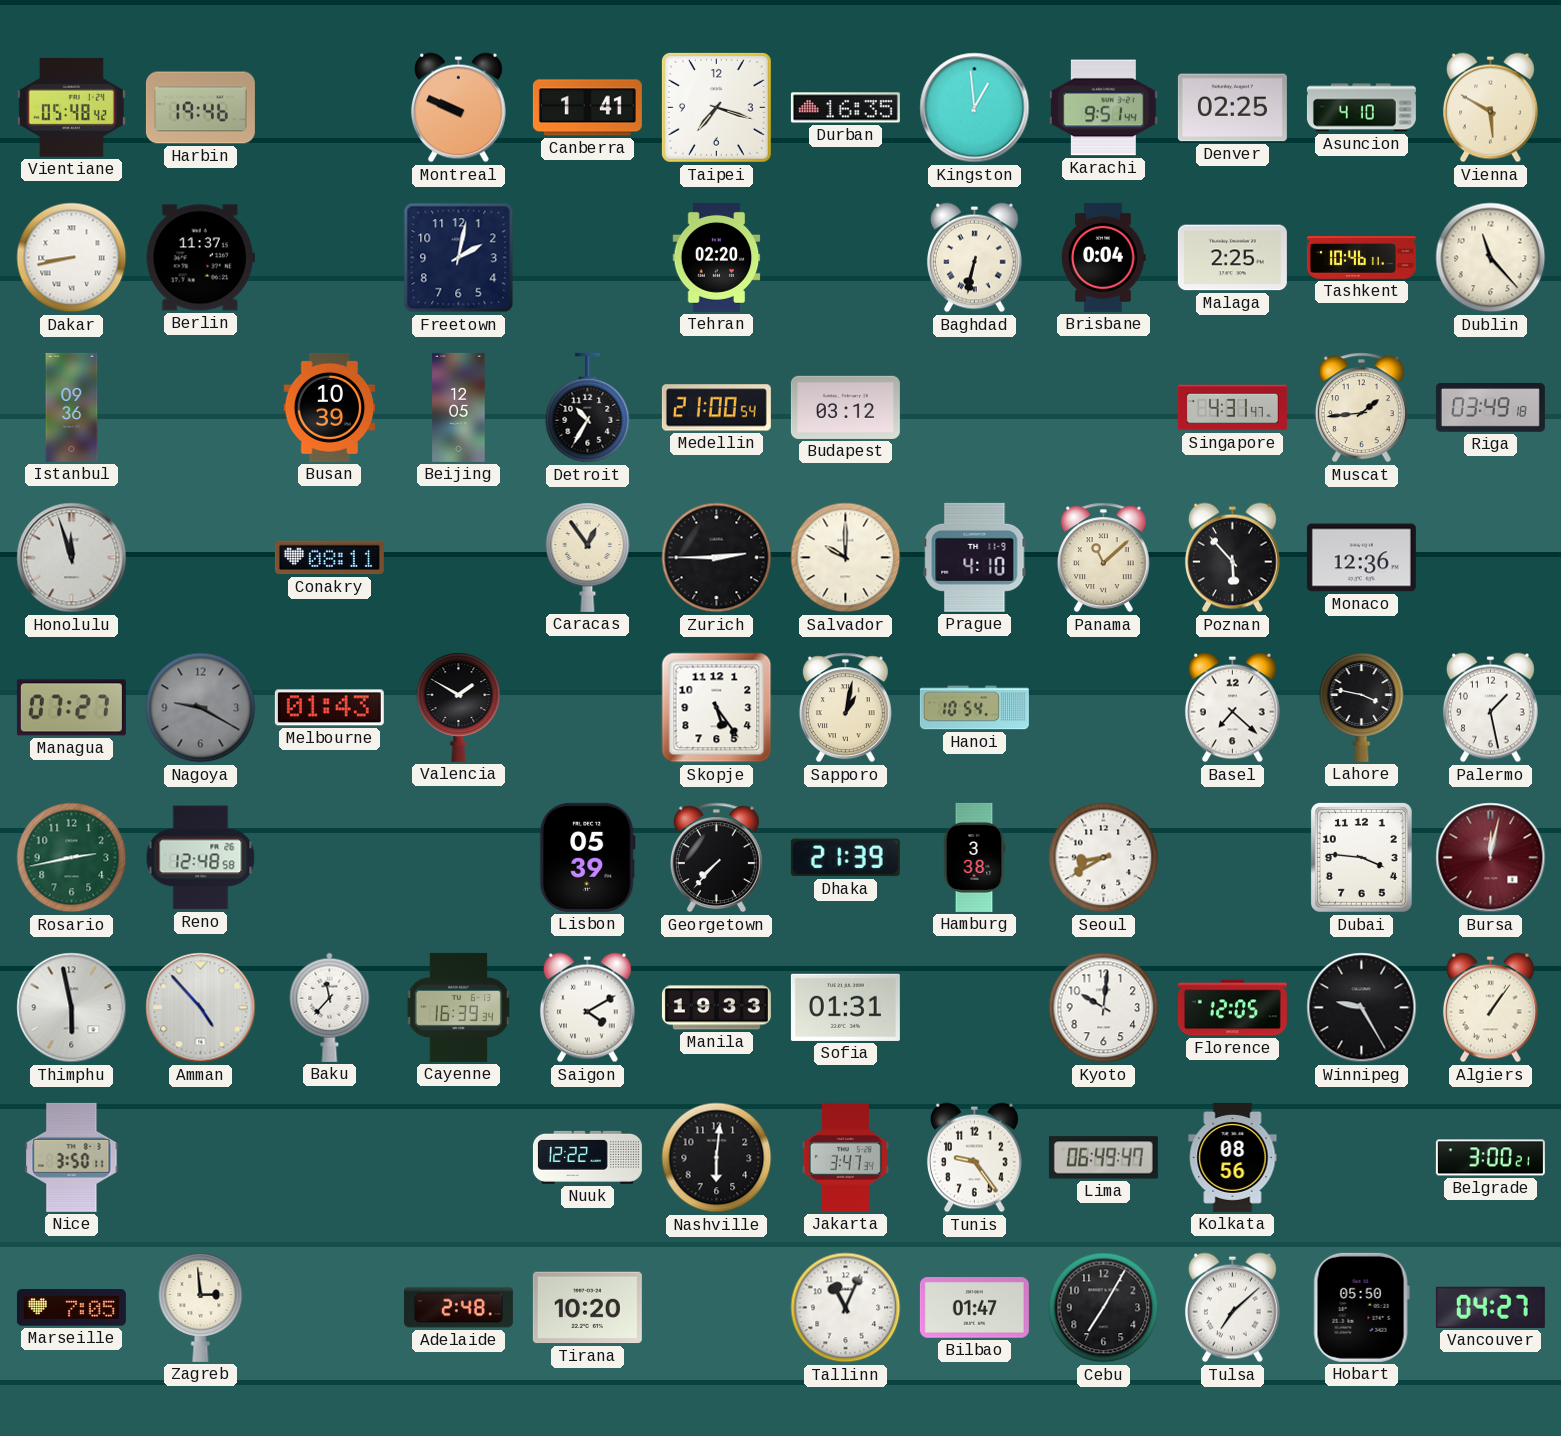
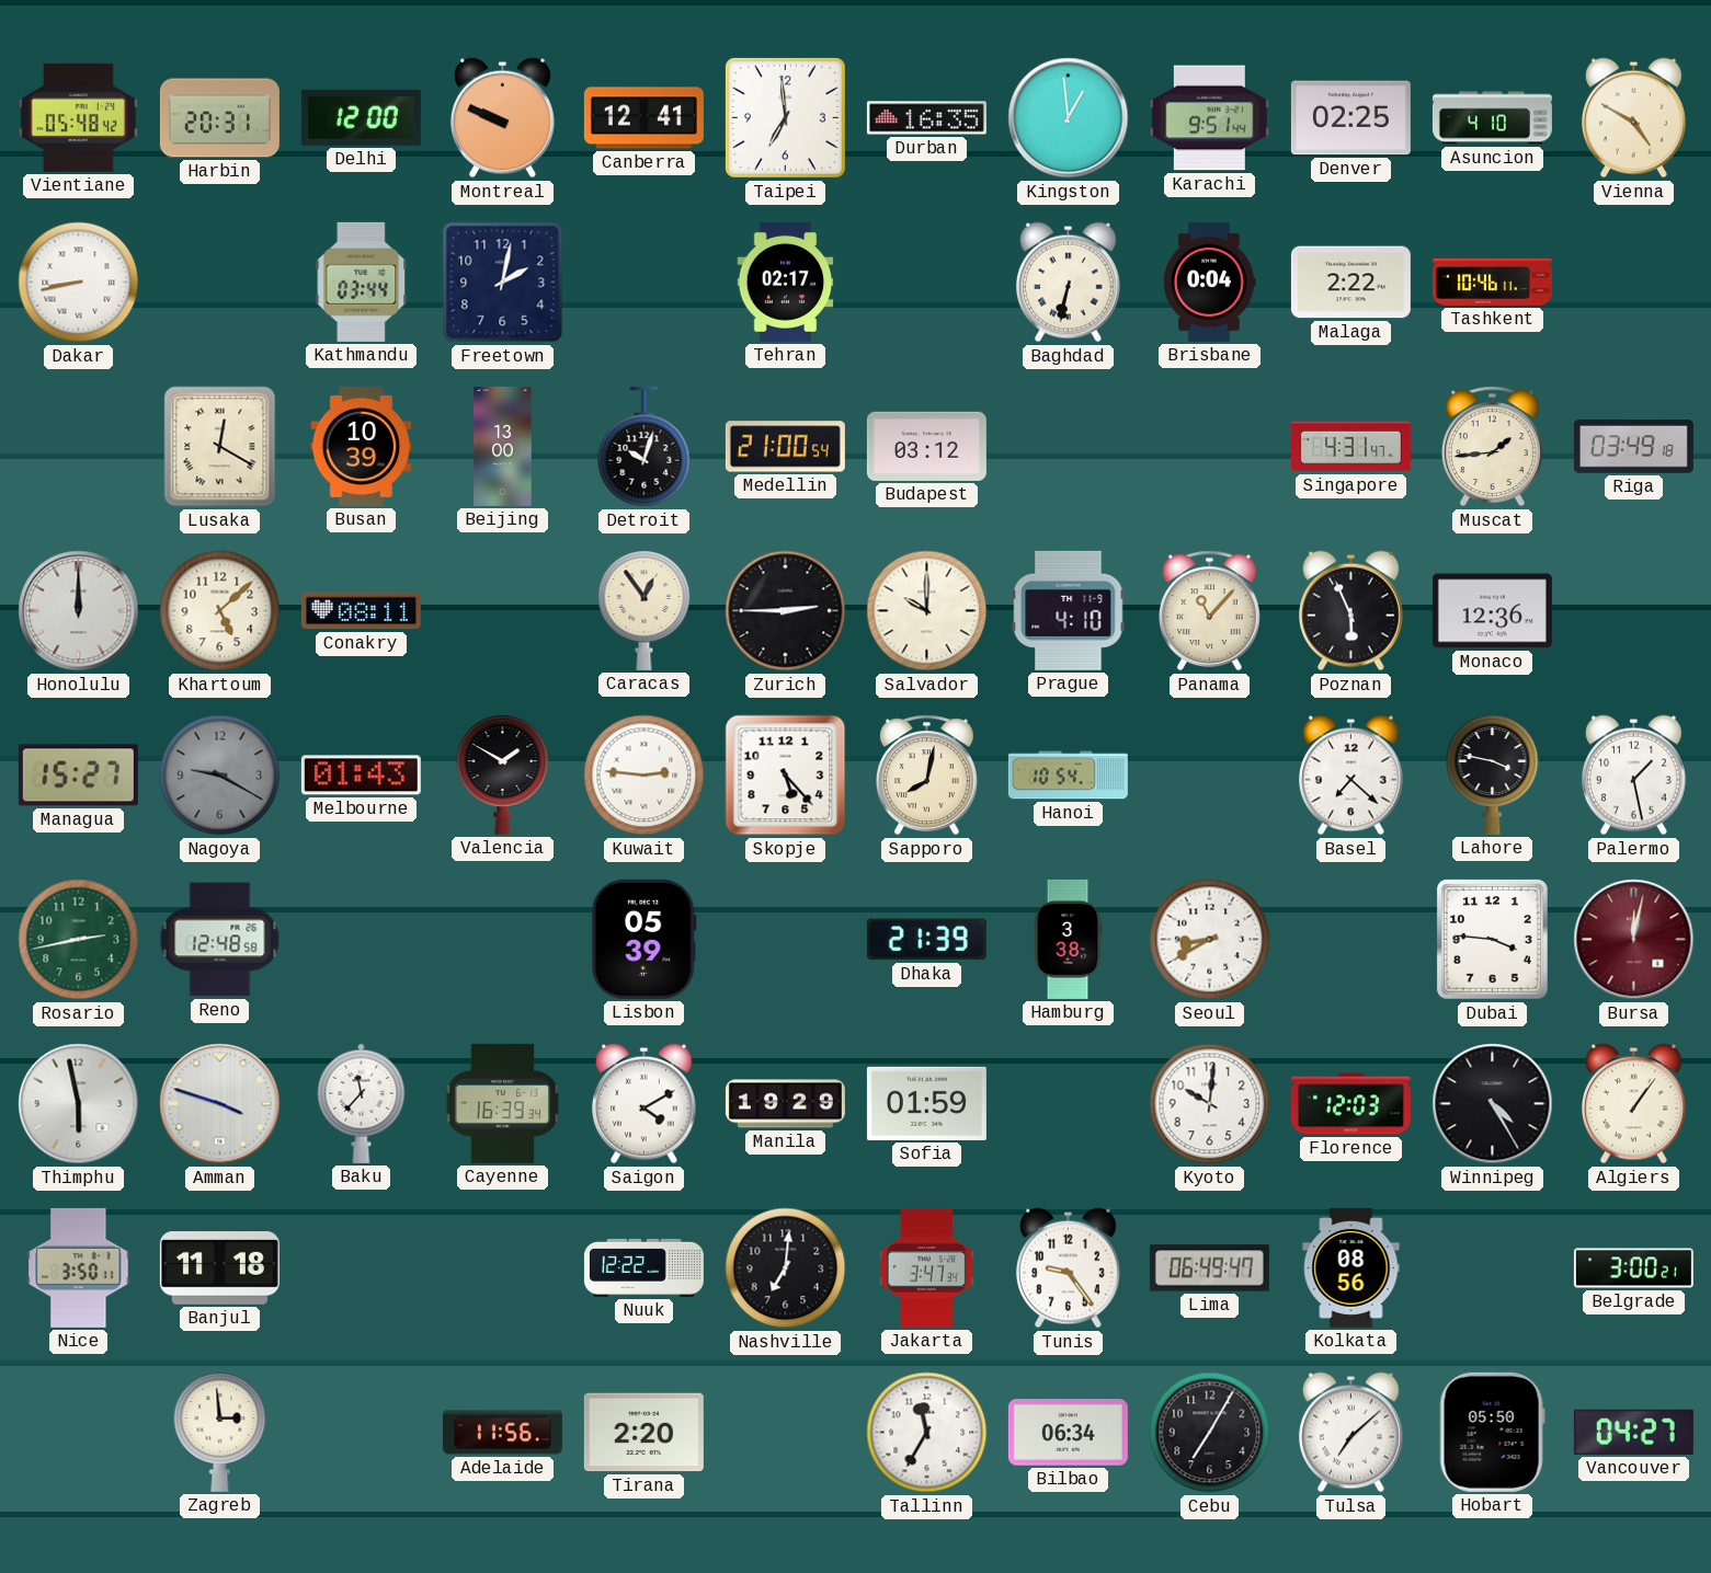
Harbin: 19:46 -> 20:31
Delhi: none -> 12:00
Canberra: 1:41 -> 12:41
Taipei: 7:18 -> 6:59
Vienna: 5:50 -> 4:50
Berlin: 11:37 -> none
Kathmandu: none -> 03:44
Tehran: 02:20 -> 02:17
Malaga: 2:25 -> 2:22
Dublin: 11:23 -> none
Istanbul: 09:36 -> none
Lusaka: none -> 12:20
Beijing: 12:05 -> 13:00
Detroit: 10:35 -> 10:03
Honolulu: 11:57 -> 12:00
Khartoum: none -> 5:08
Panama: 11:08 -> 11:07
Poznan: 5:53 -> 5:56
Managua: 07:27 -> 15:27
Kuwait: none -> 2:46
Skopje: 5:24 -> 5:23
Sapporo: 1:02 -> 8:02
Georgetown: 7:37 -> none
Amman: 4:53 -> 3:48
Manila: 19:33 -> 19:29
Sofia: 01:31 -> 01:59
Florence: 12:05 -> 12:03
Winnipeg: 9:25 -> 4:25
Banjul: none -> 11:18
Nashville: 6:01 -> 7:01
Marseille: 7:05 -> none
Adelaide: 2:48 -> 11:56
Tirana: 10:20 -> 2:20
Tallinn: 11:04 -> 11:35
Bilbao: 01:47 -> 06:34
